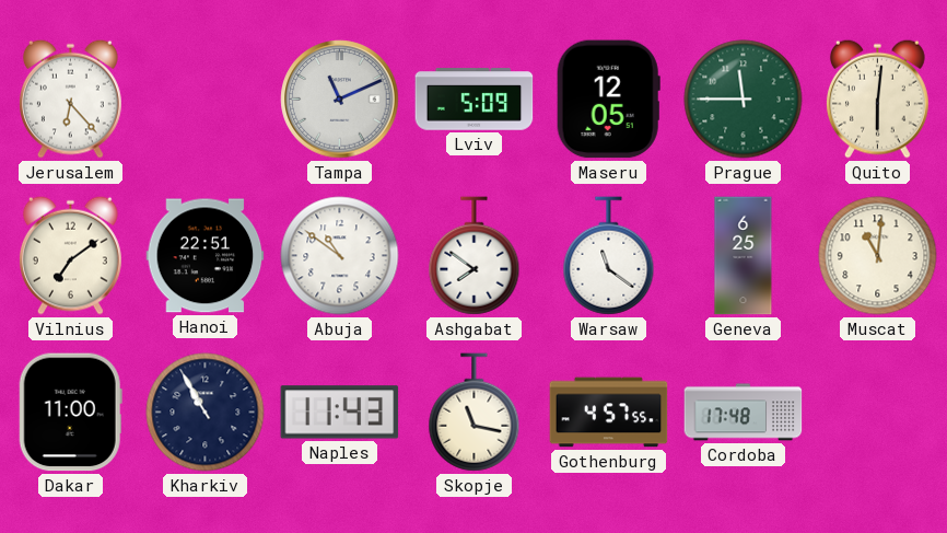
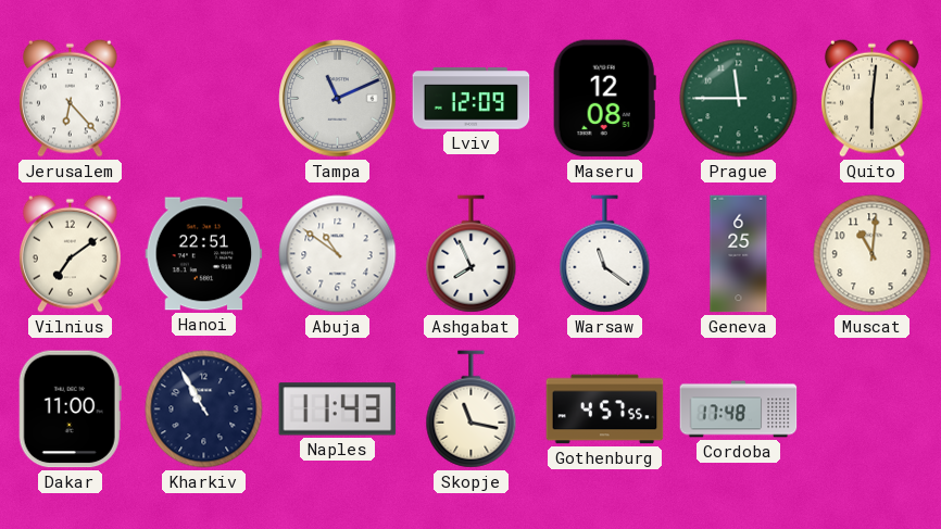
Lviv: 5:09 -> 12:09
Maseru: 12:05 -> 12:08
Ashgabat: 7:51 -> 7:56
